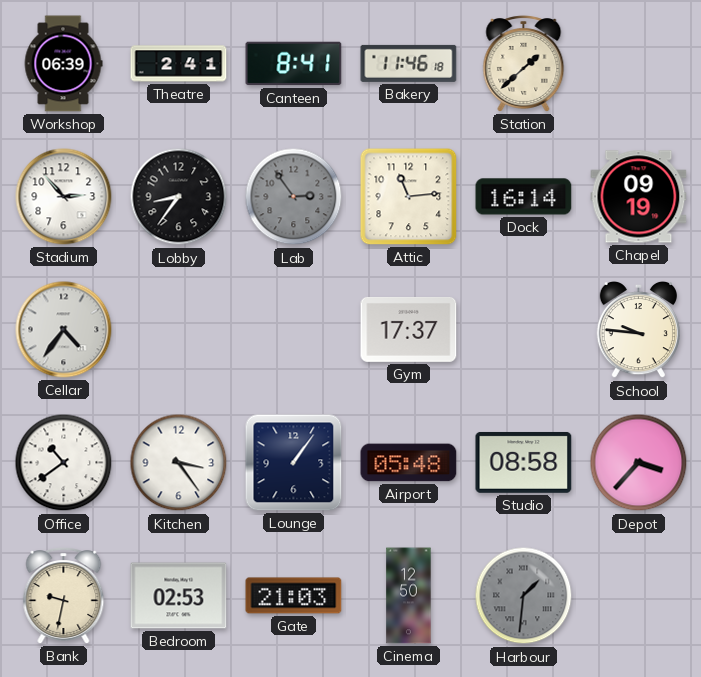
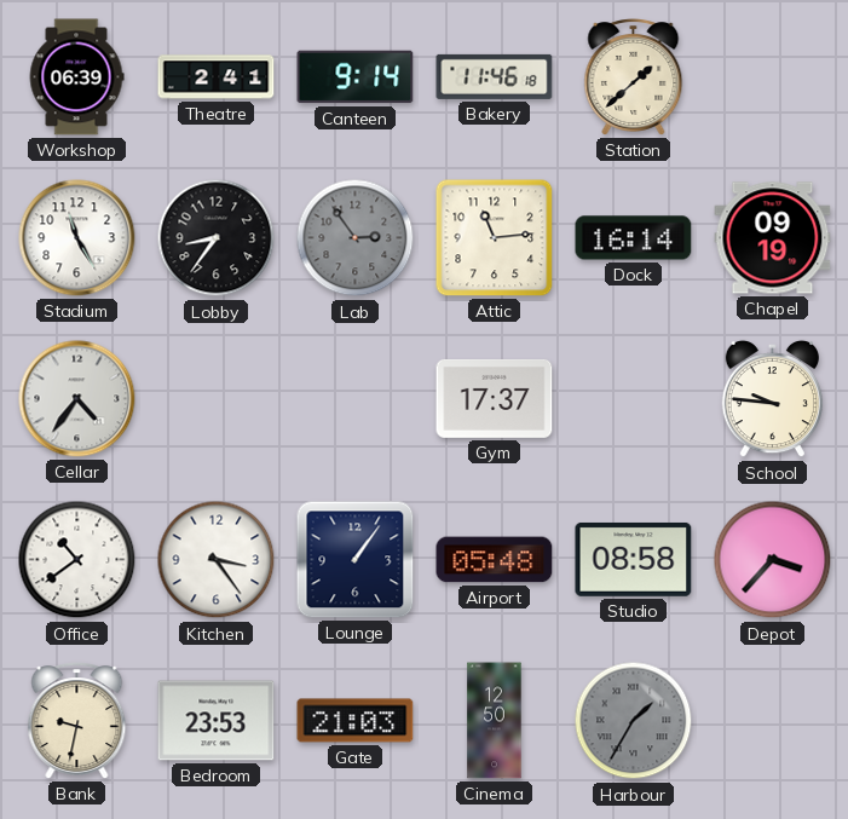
Canteen: 8:41 -> 9:14
Stadium: 2:53 -> 11:25
Bedroom: 02:53 -> 23:53
Harbour: 1:31 -> 1:35
